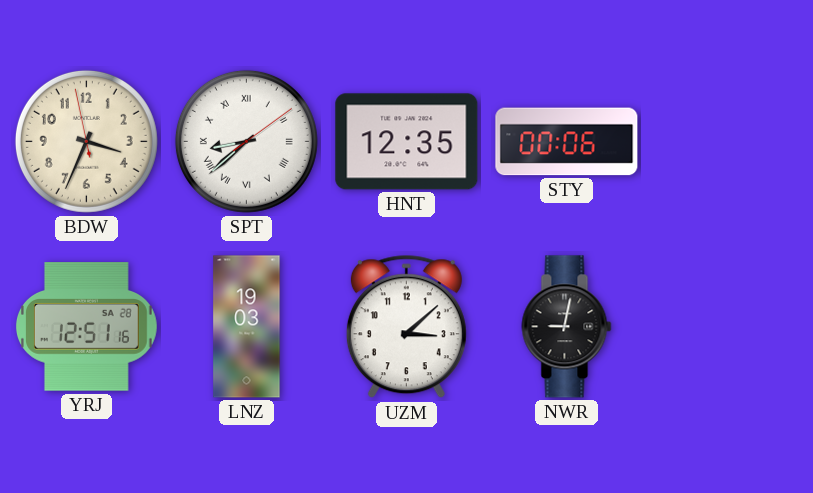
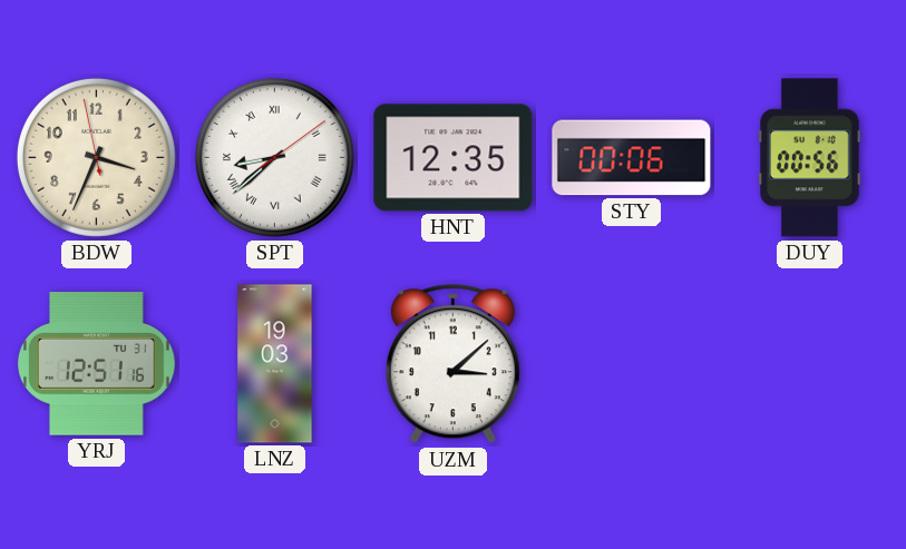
DUY: none -> 00:56
YRJ date: SA 28 -> TU 31
NWR: 9:02 -> none
